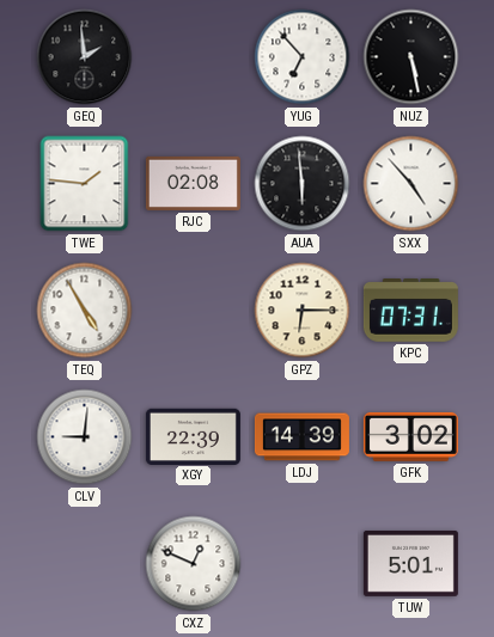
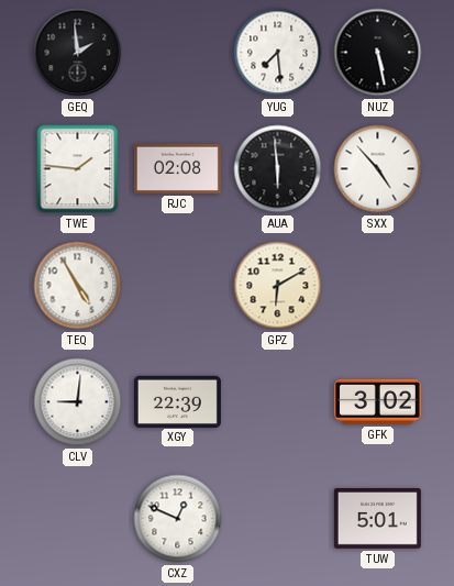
YUG: 6:53 -> 7:29
GPZ: 6:15 -> 6:10
KPC: 07:31 -> none
LDJ: 14:39 -> none
